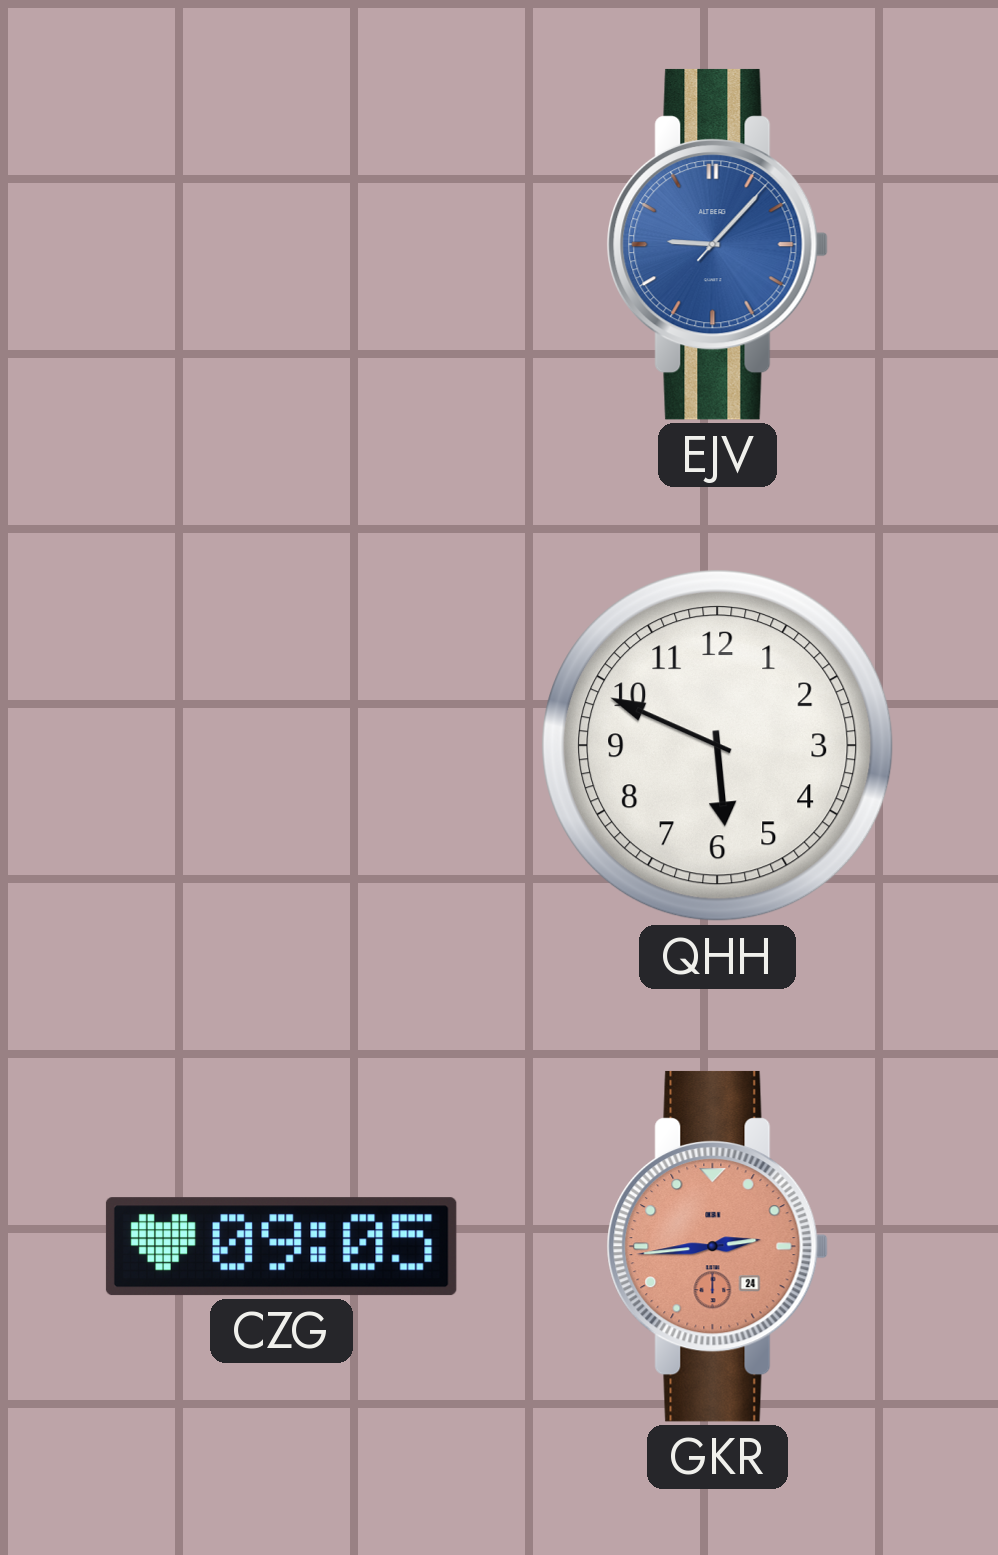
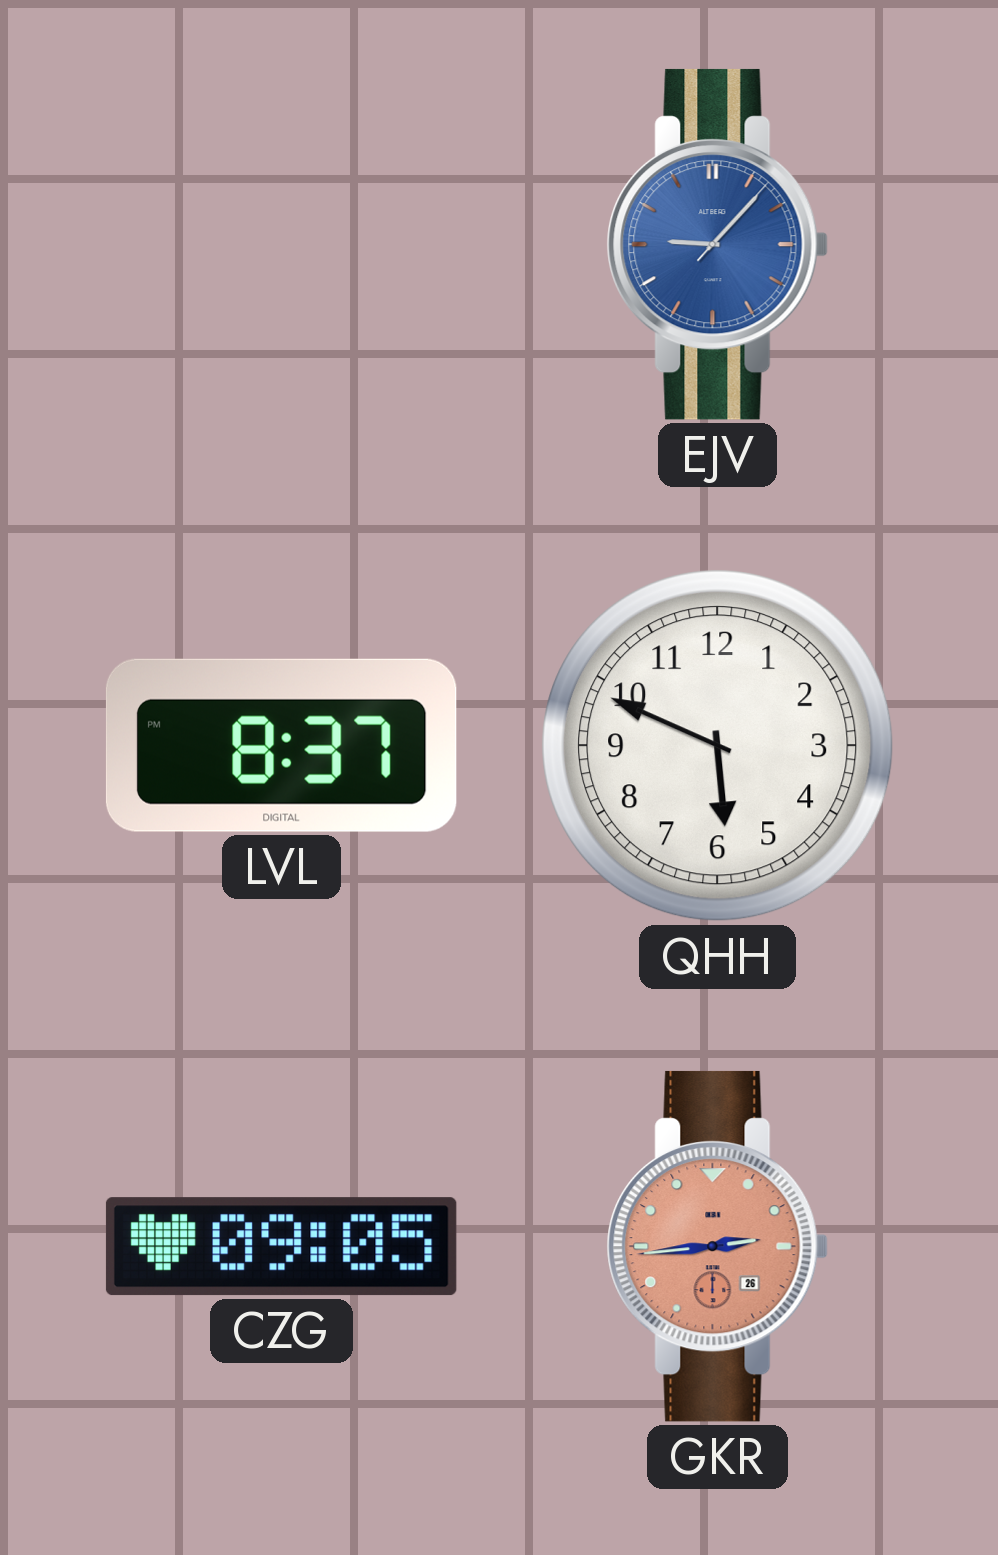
LVL: none -> 8:37
GKR date: 24 -> 26
